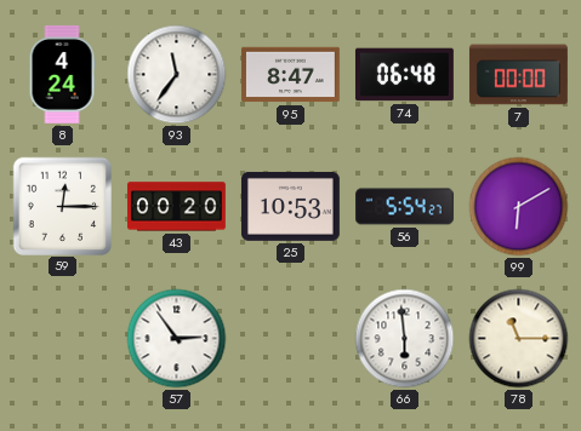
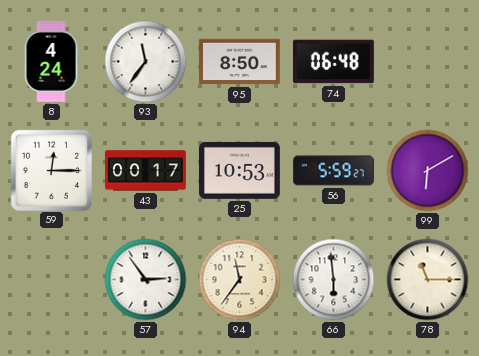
95: 8:47 -> 8:50
7: 00:00 -> none
43: 00:20 -> 00:17
56: 5:54 -> 5:59
94: none -> 11:36
